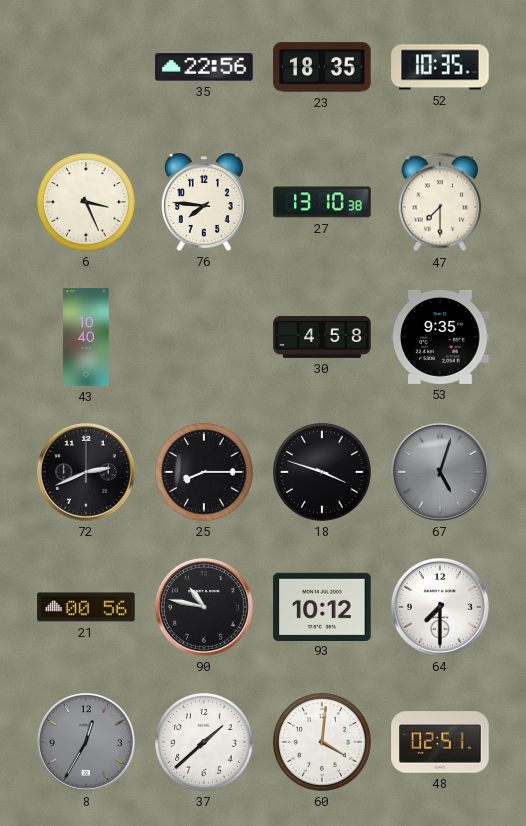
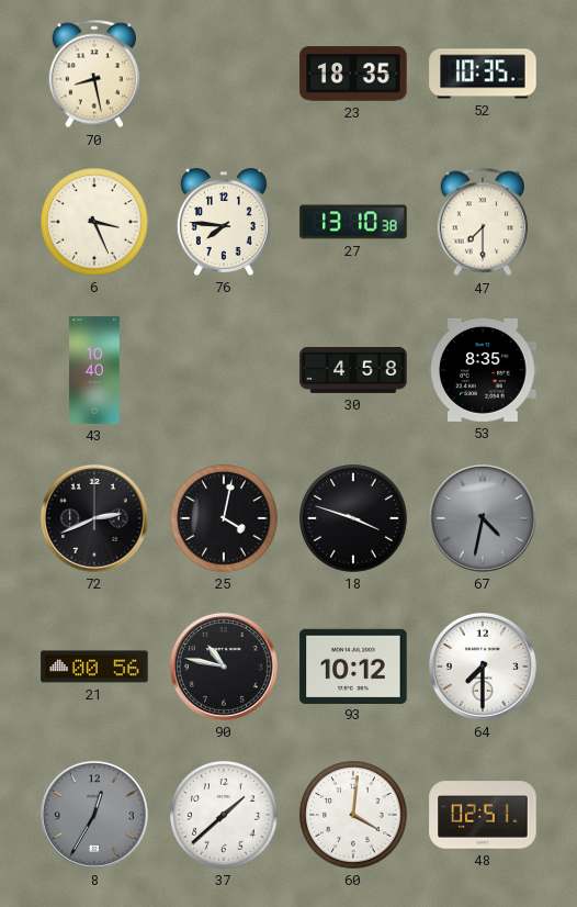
70: none -> 8:28
35: 22:56 -> none
53: 9:35 -> 8:35
25: 8:15 -> 4:02
67: 5:03 -> 4:32
